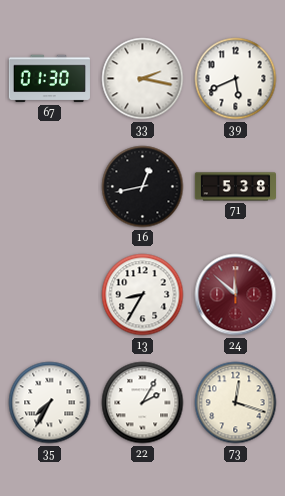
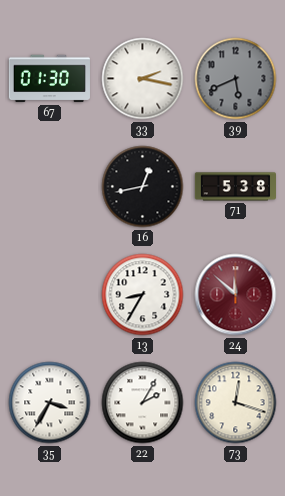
39 dial: white -> grey
35: 7:35 -> 3:35
